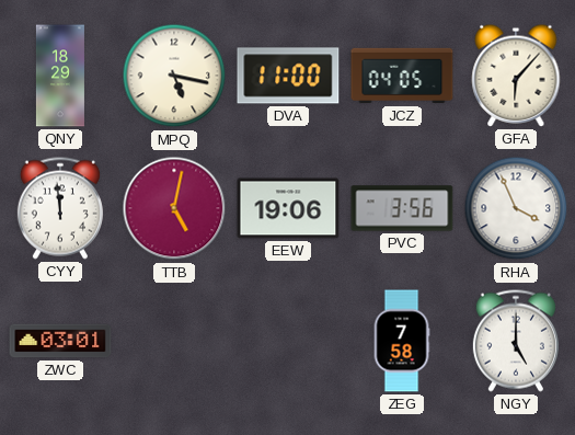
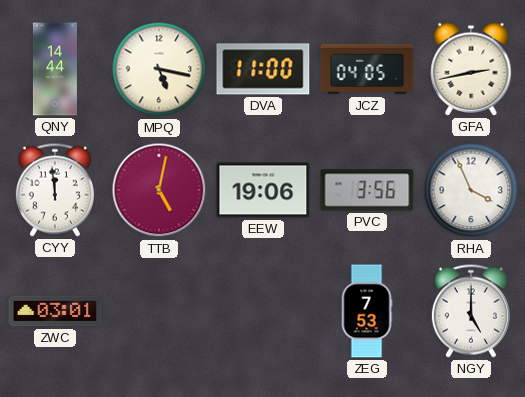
QNY: 18:29 -> 14:44
GFA: 6:07 -> 2:43
ZEG: 7:58 -> 7:53
